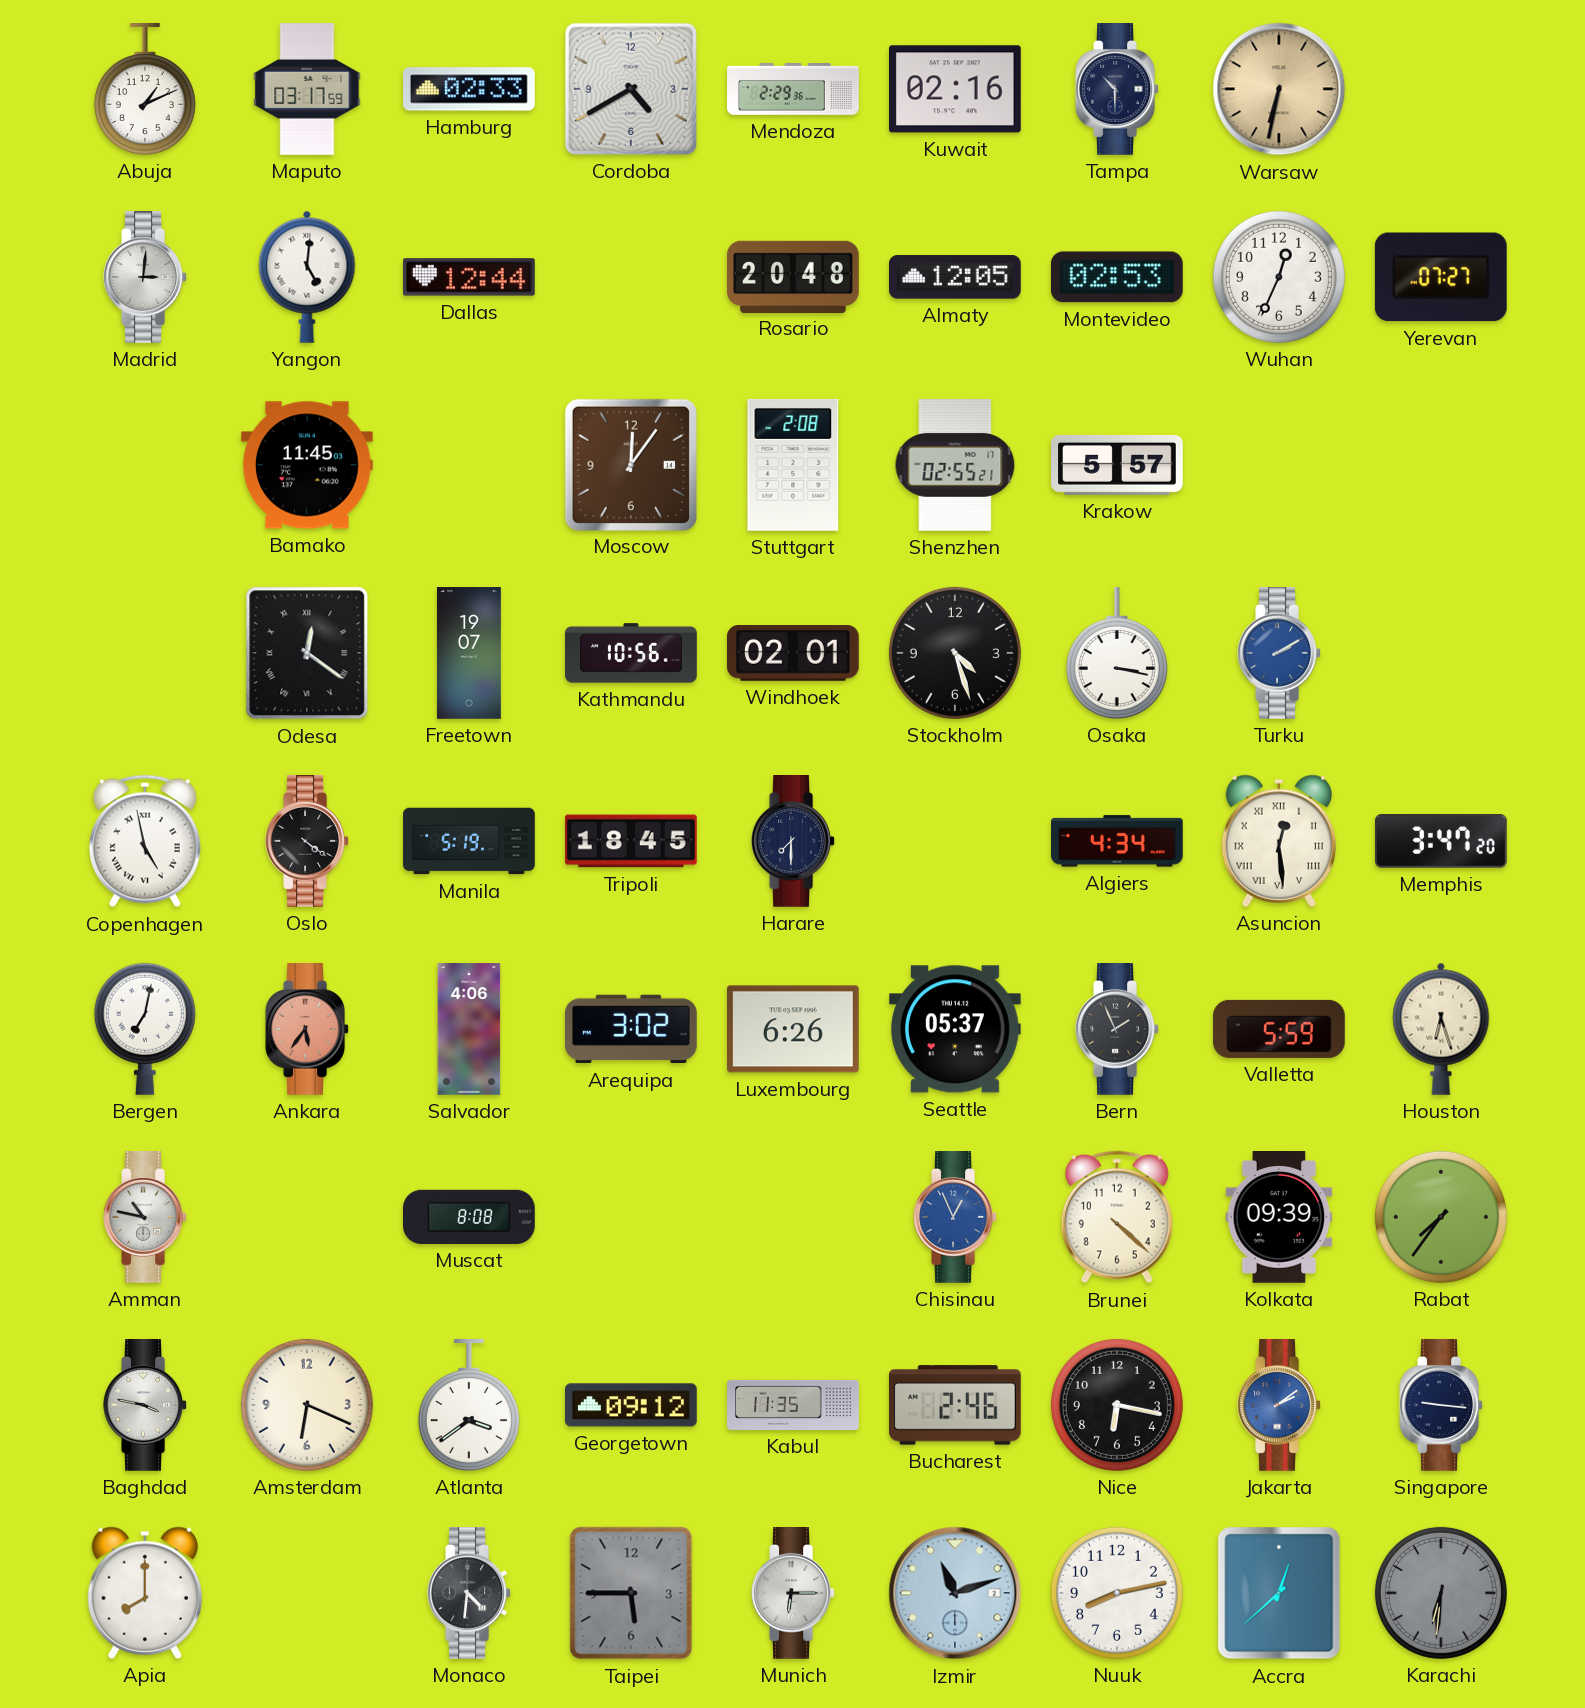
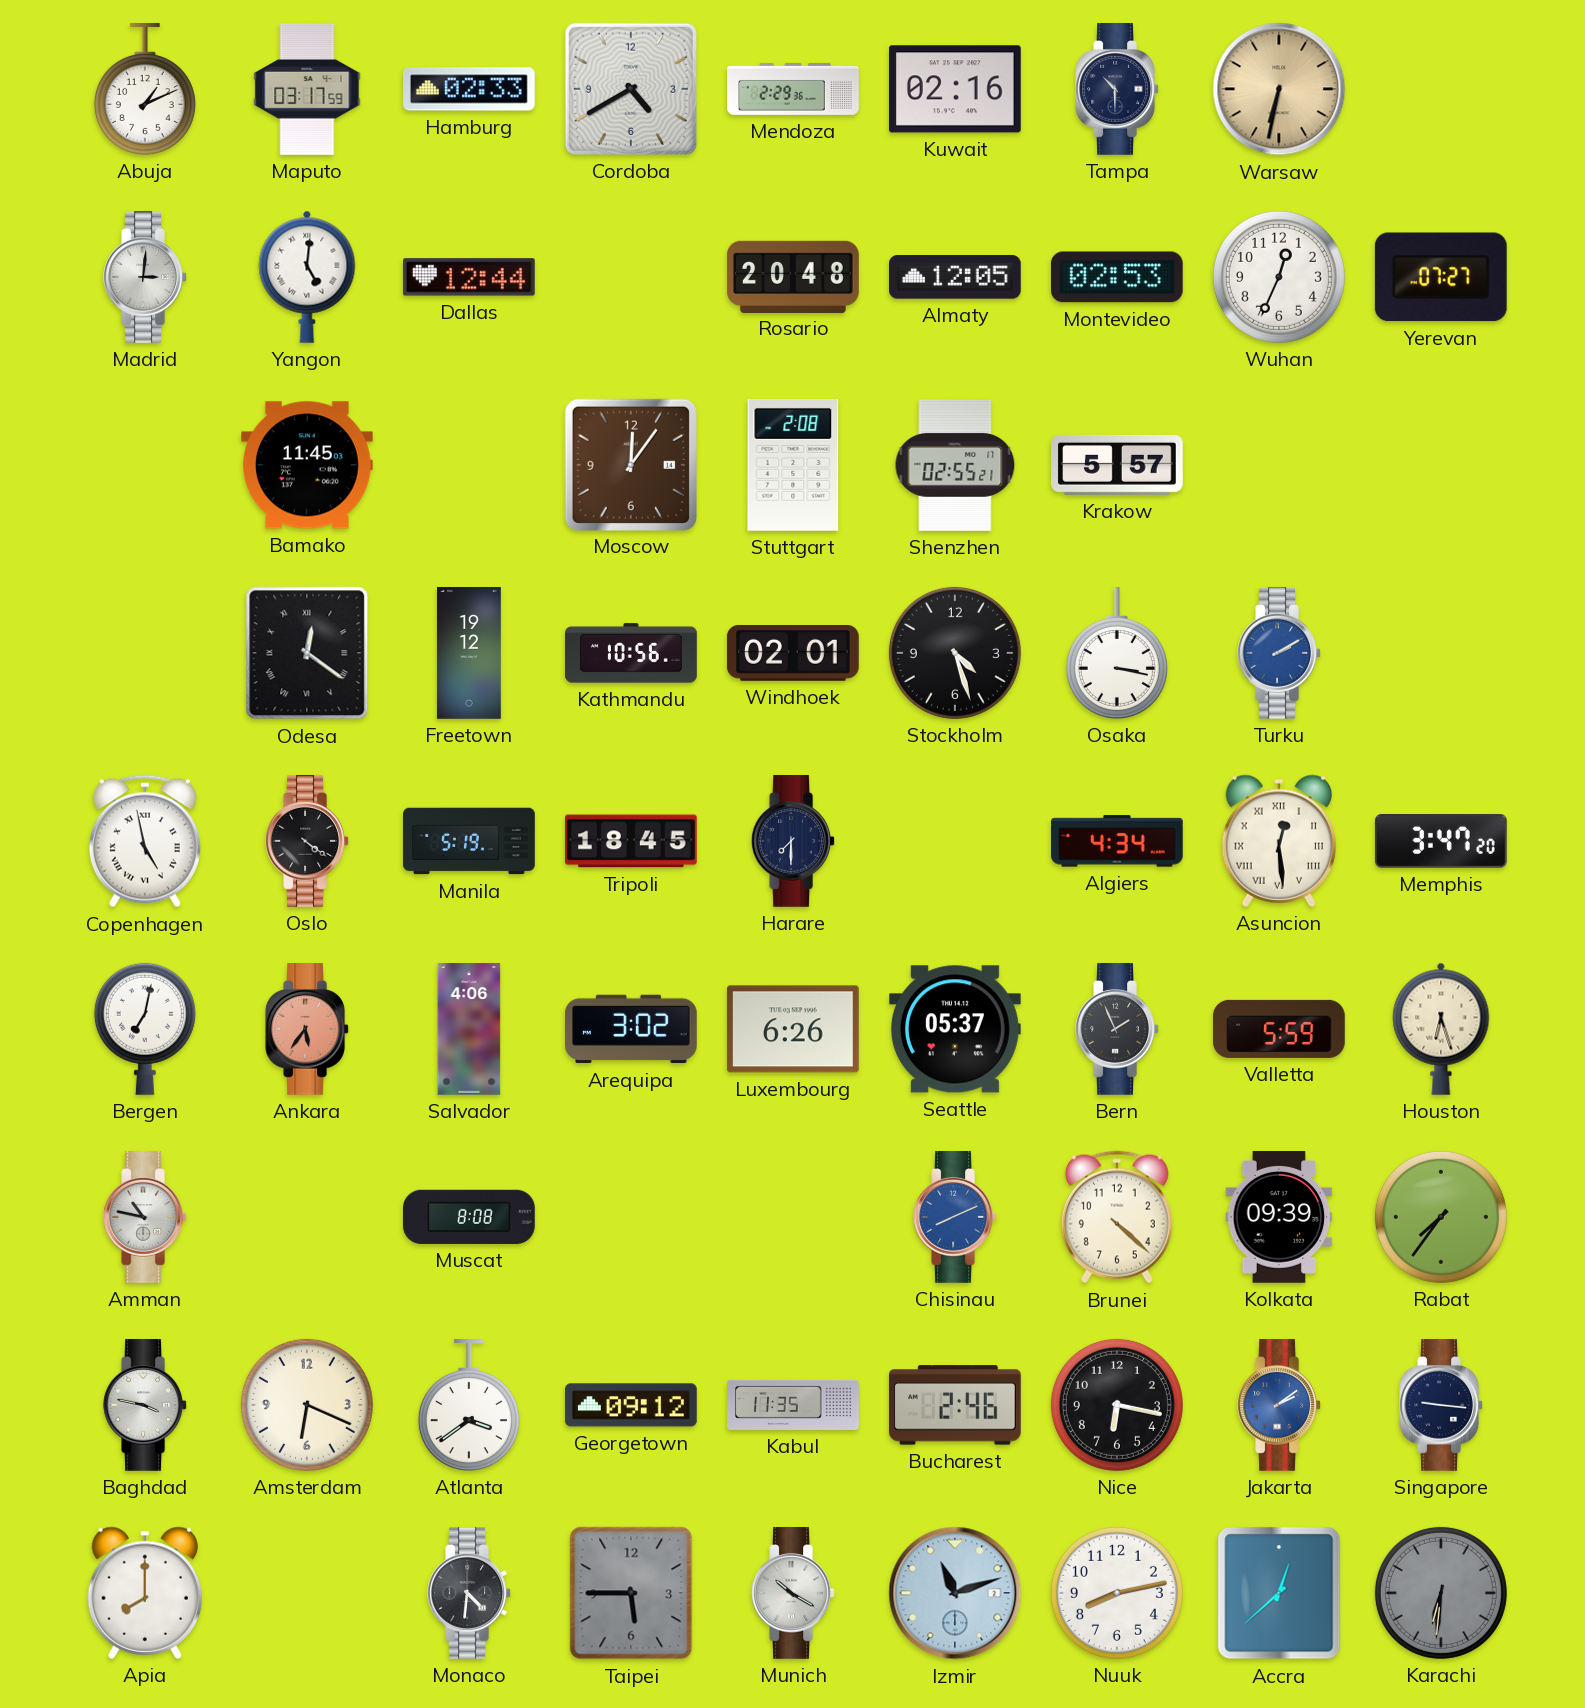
Freetown: 19:07 -> 19:12
Chisinau: 12:56 -> 8:11
Munich: 6:15 -> 10:20
